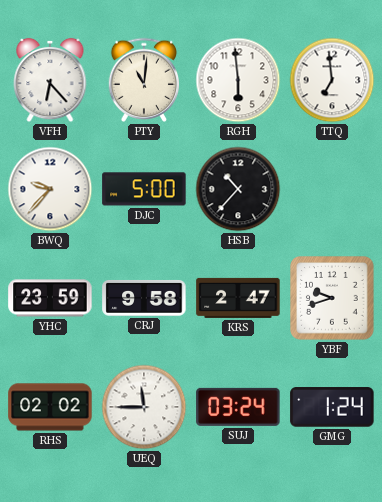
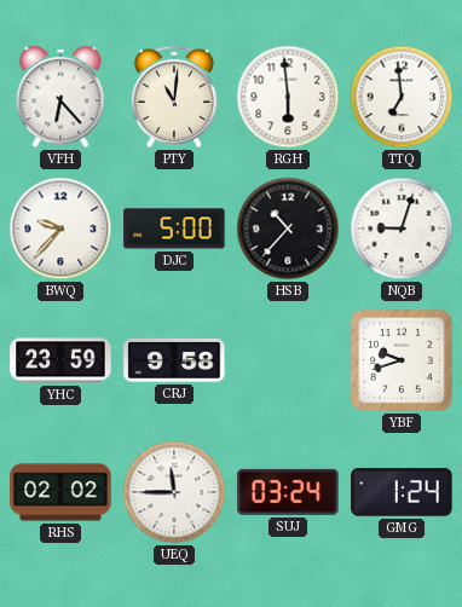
NQB: none -> 9:03
KRS: 2:47 -> none
